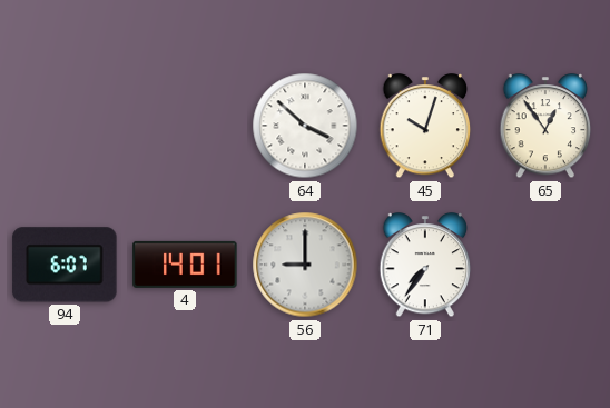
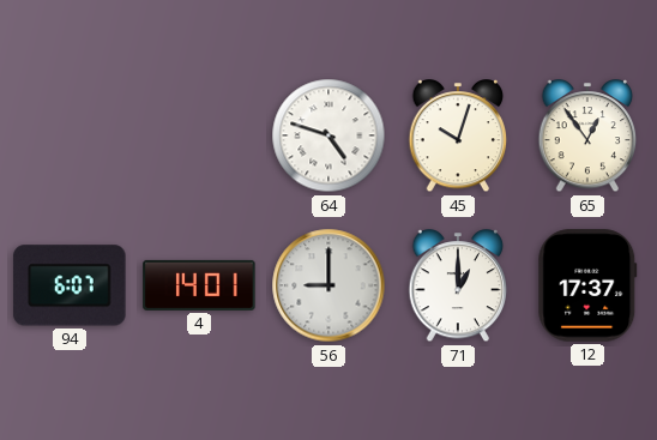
64: 3:52 -> 4:48
71: 7:36 -> 1:00
12: none -> 17:37
